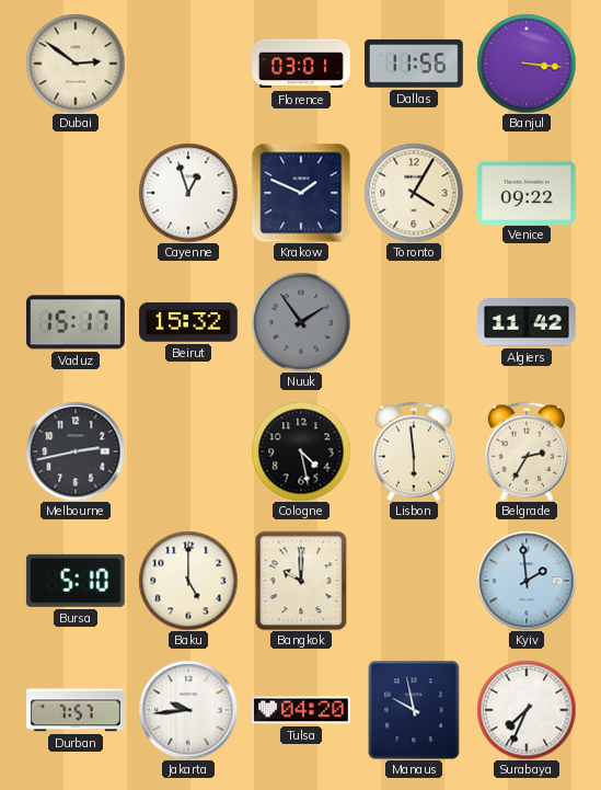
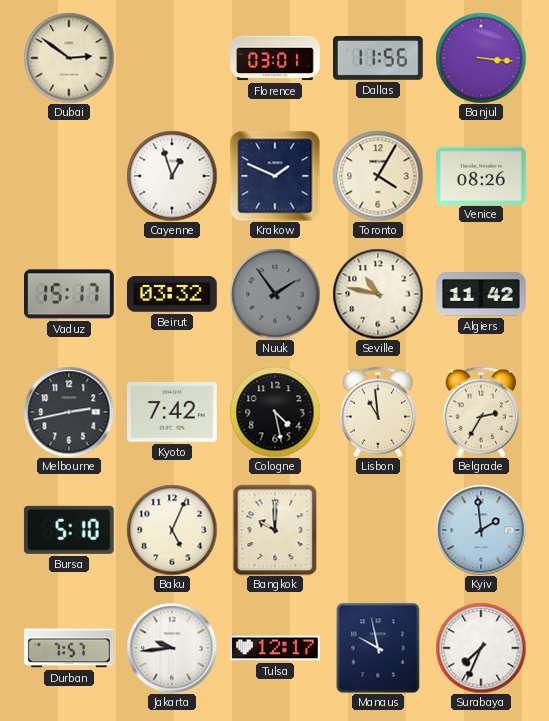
Venice: 09:22 -> 08:26
Beirut: 15:32 -> 03:32
Seville: none -> 10:47
Kyoto: none -> 7:42
Lisbon: 5:59 -> 10:59
Baku: 5:00 -> 5:04
Tulsa: 04:20 -> 12:17
